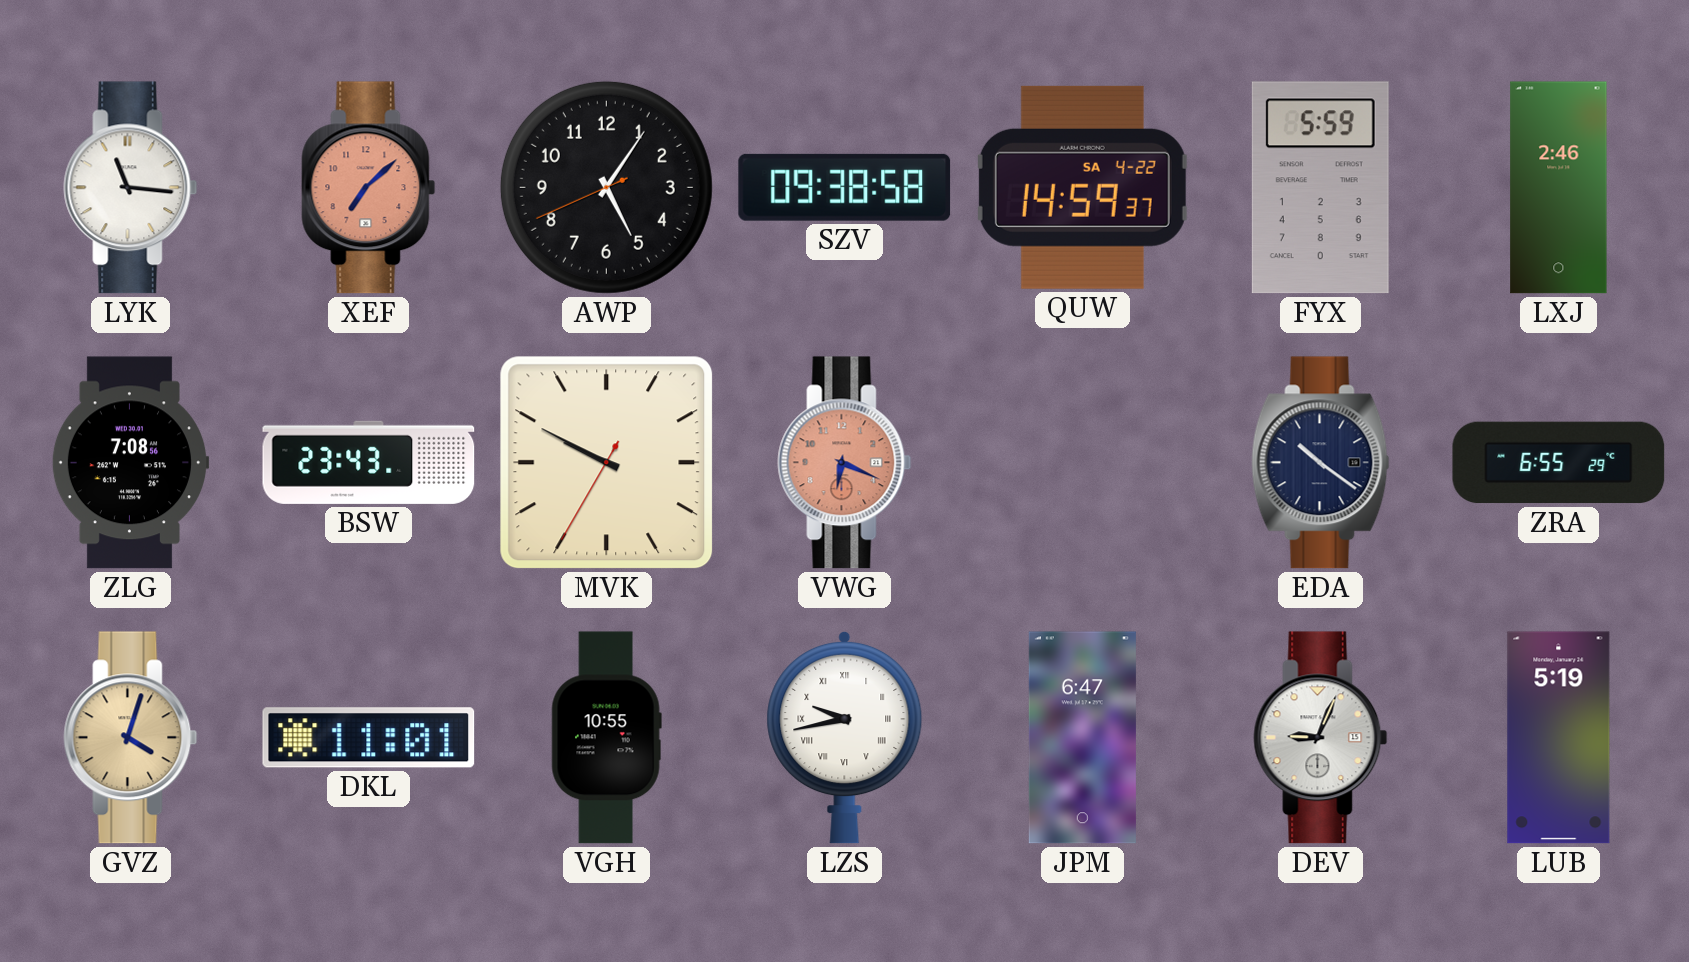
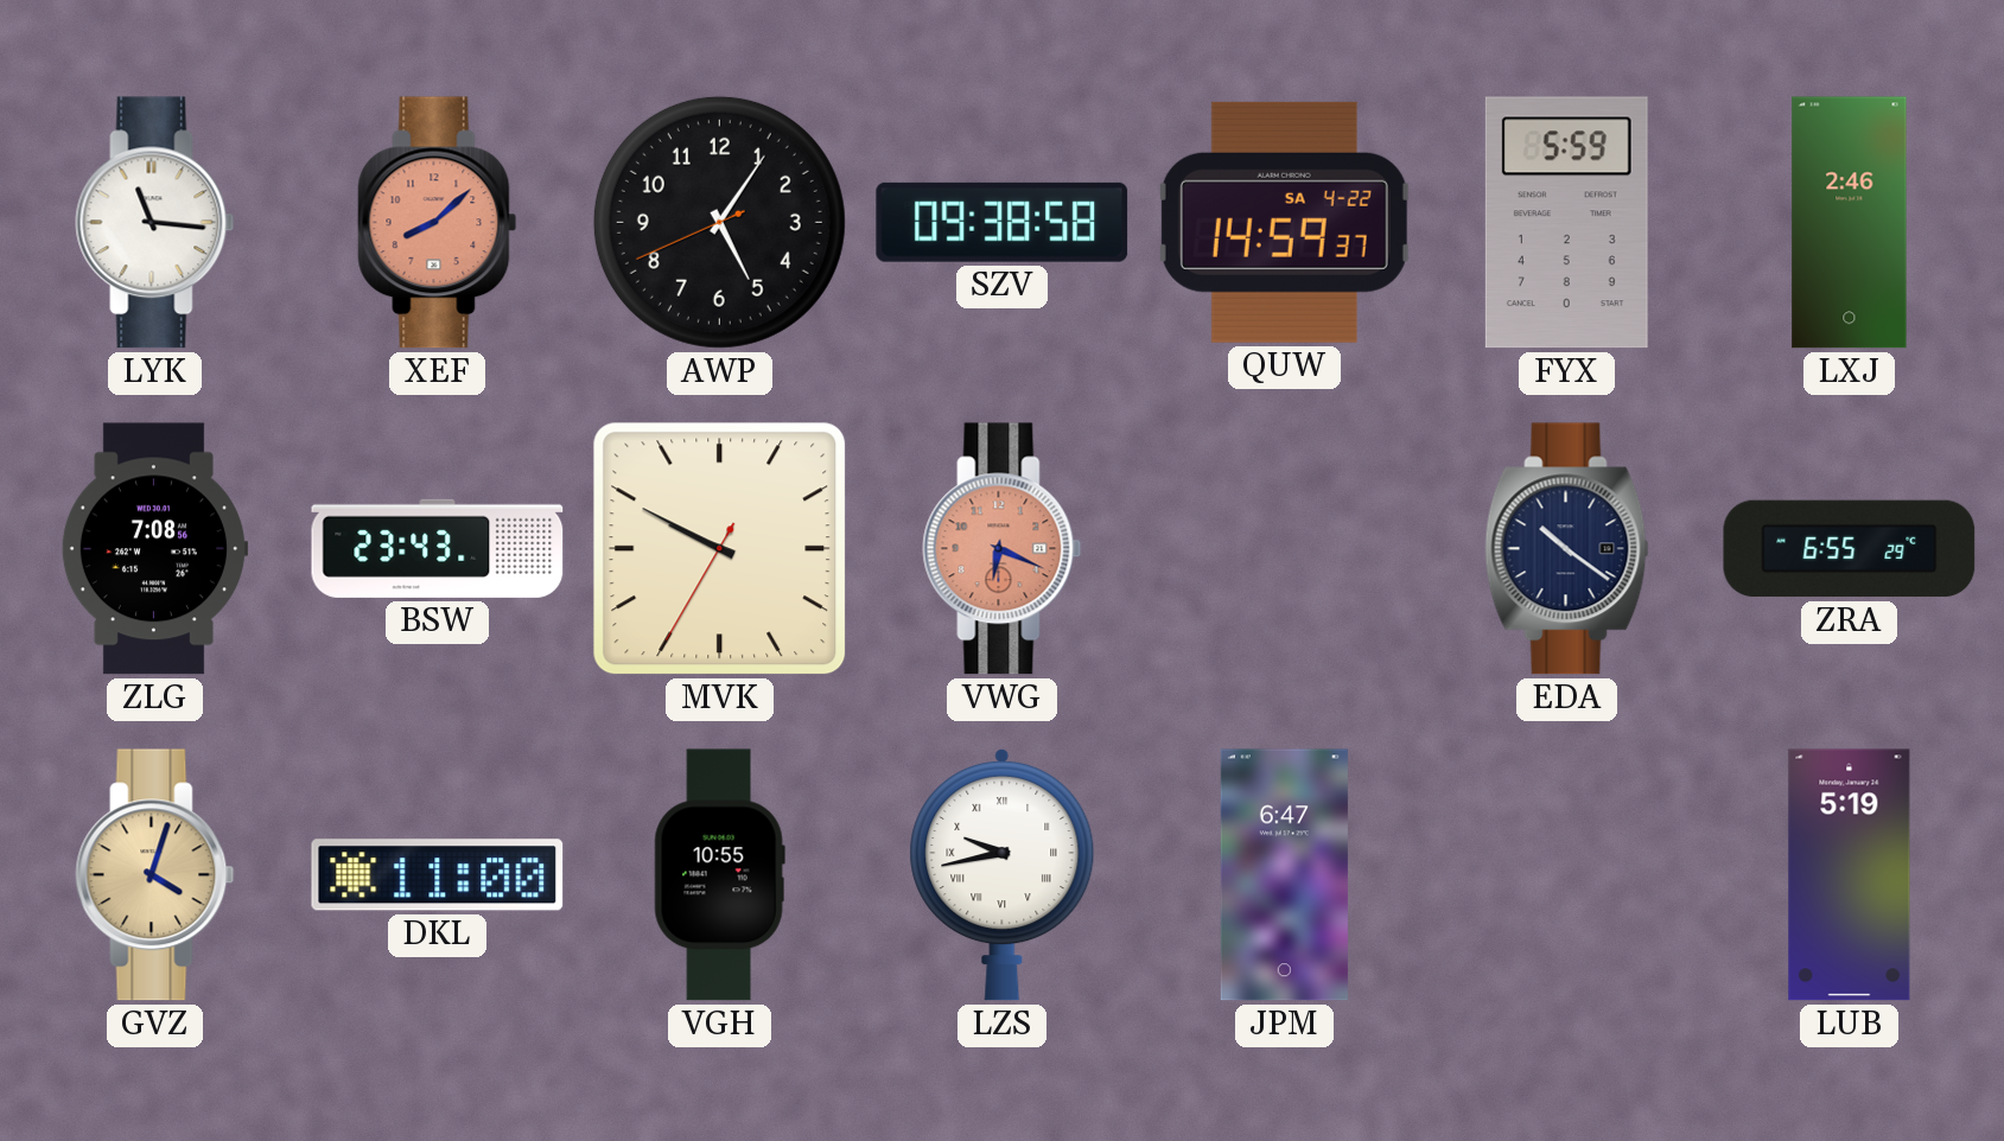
XEF: 7:08 -> 8:08
DKL: 11:01 -> 11:00
DEV: 9:04 -> none
